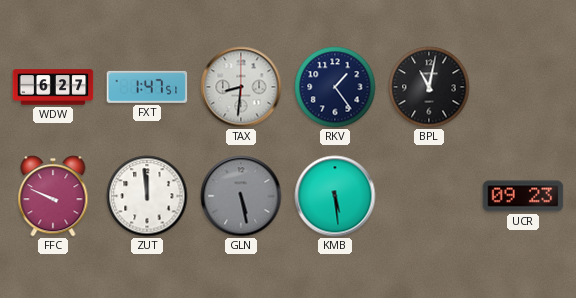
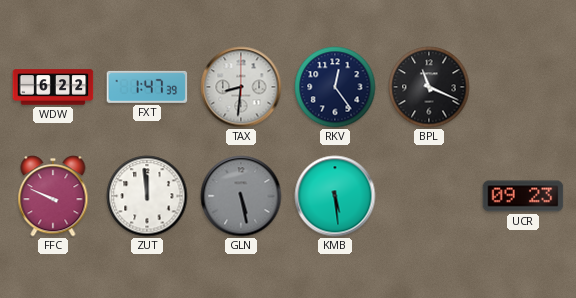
WDW: 6:27 -> 6:22
FXT: 1:47:51 -> 1:47:39
RKV: 1:24 -> 12:24
BPL: 11:02 -> 11:19
